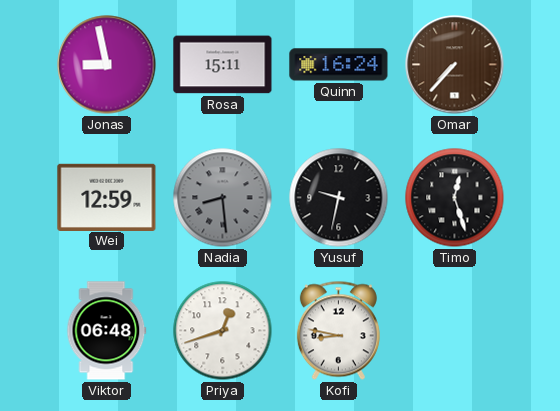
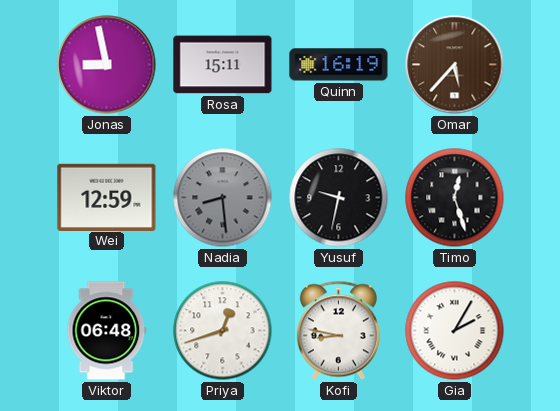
Quinn: 16:24 -> 16:19
Omar: 7:37 -> 5:37
Gia: none -> 2:05
